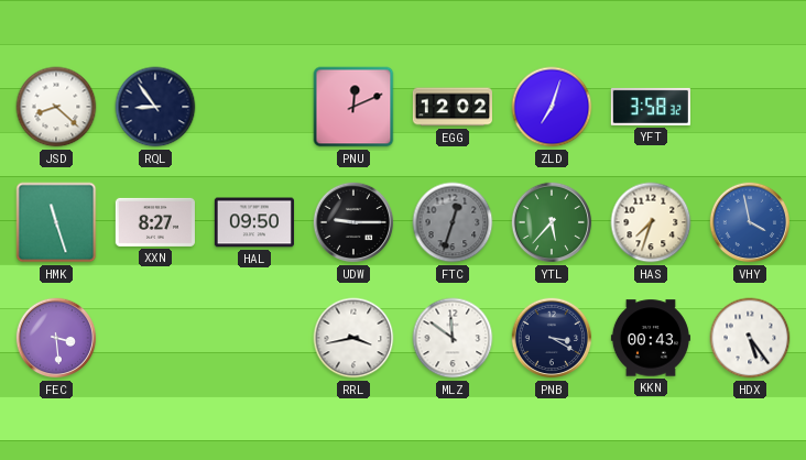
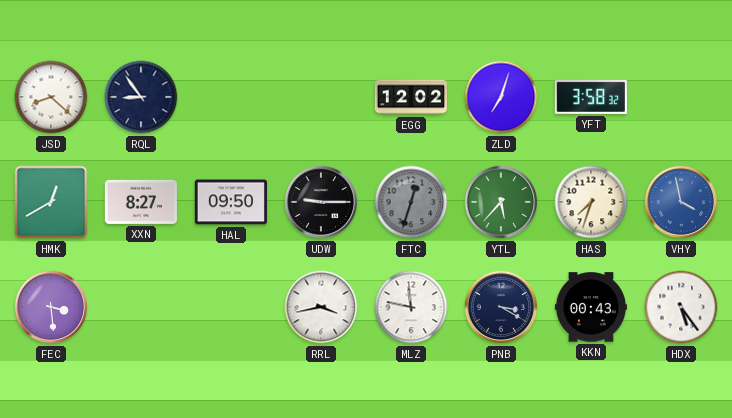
PNU: 12:11 -> none
HMK: 11:27 -> 12:40
MLZ: 11:51 -> 11:47
